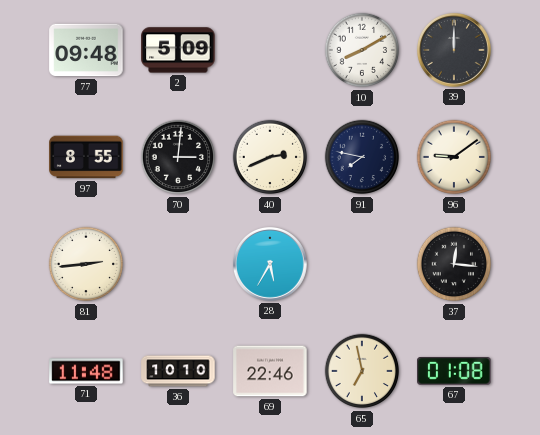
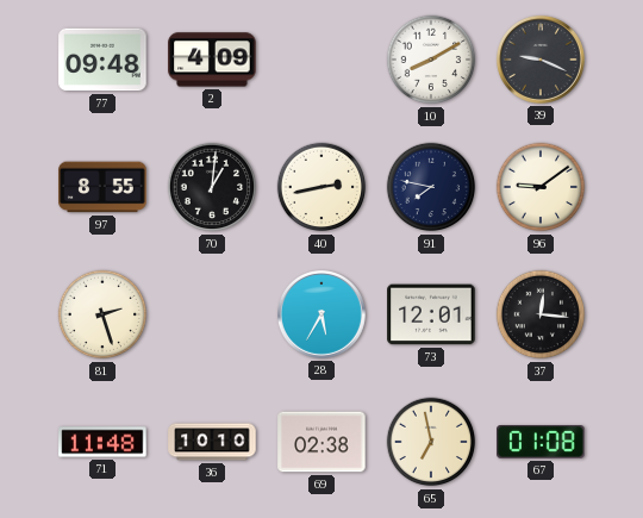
2: 5:09 -> 4:09
39: 12:00 -> 9:19
70: 3:01 -> 1:01
40: 2:41 -> 2:43
81: 2:44 -> 2:27
73: none -> 12:01
69: 22:46 -> 02:38
